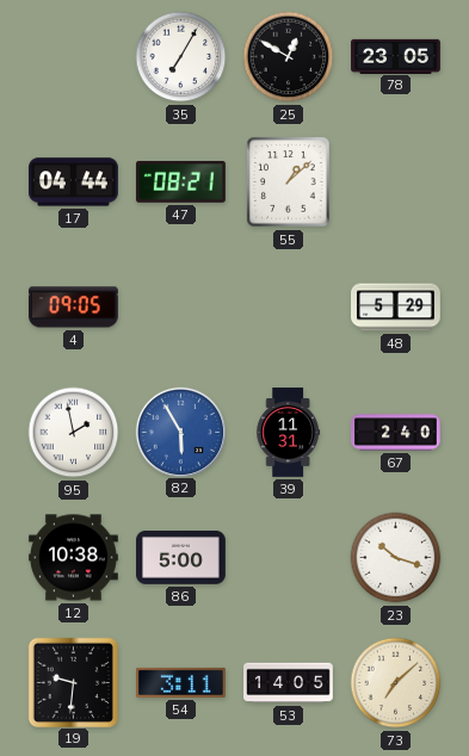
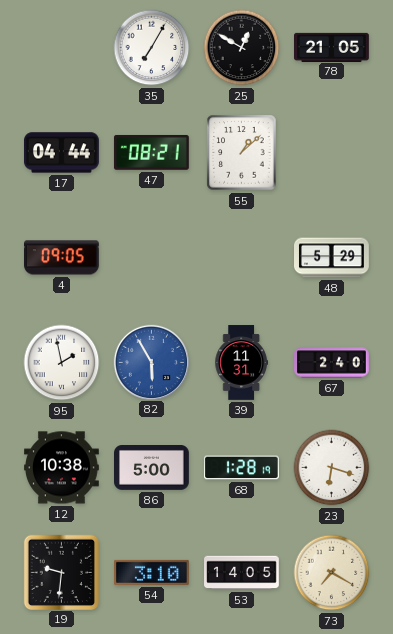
78: 23:05 -> 21:05
68: none -> 1:28
23: 10:18 -> 6:18
54: 3:11 -> 3:10
73: 7:08 -> 7:20
